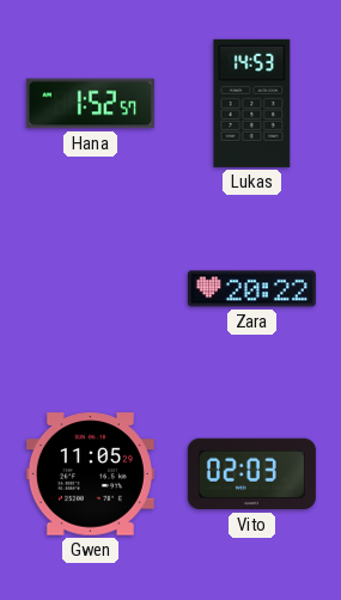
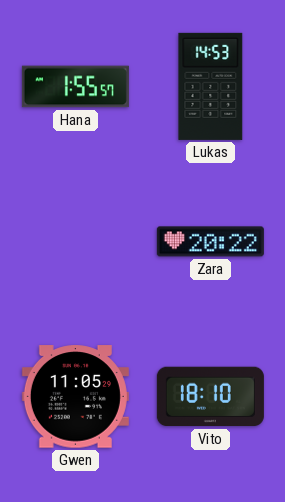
Hana: 1:52 -> 1:55
Vito: 02:03 -> 18:10
